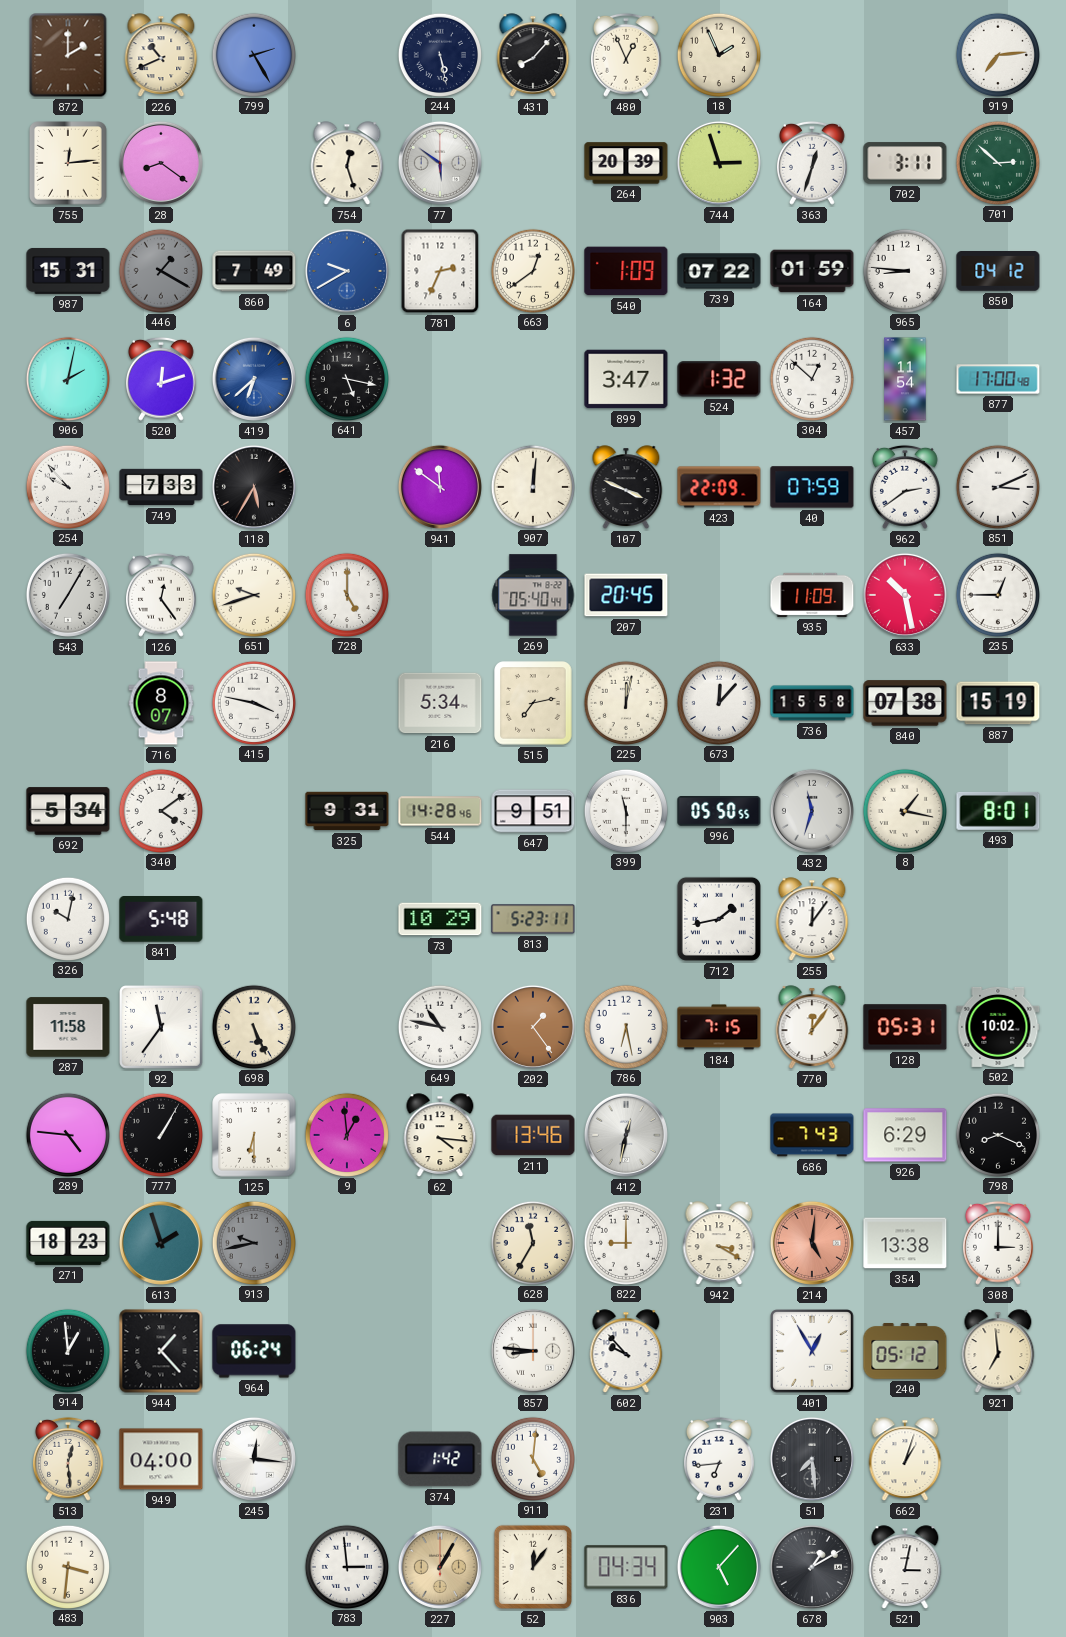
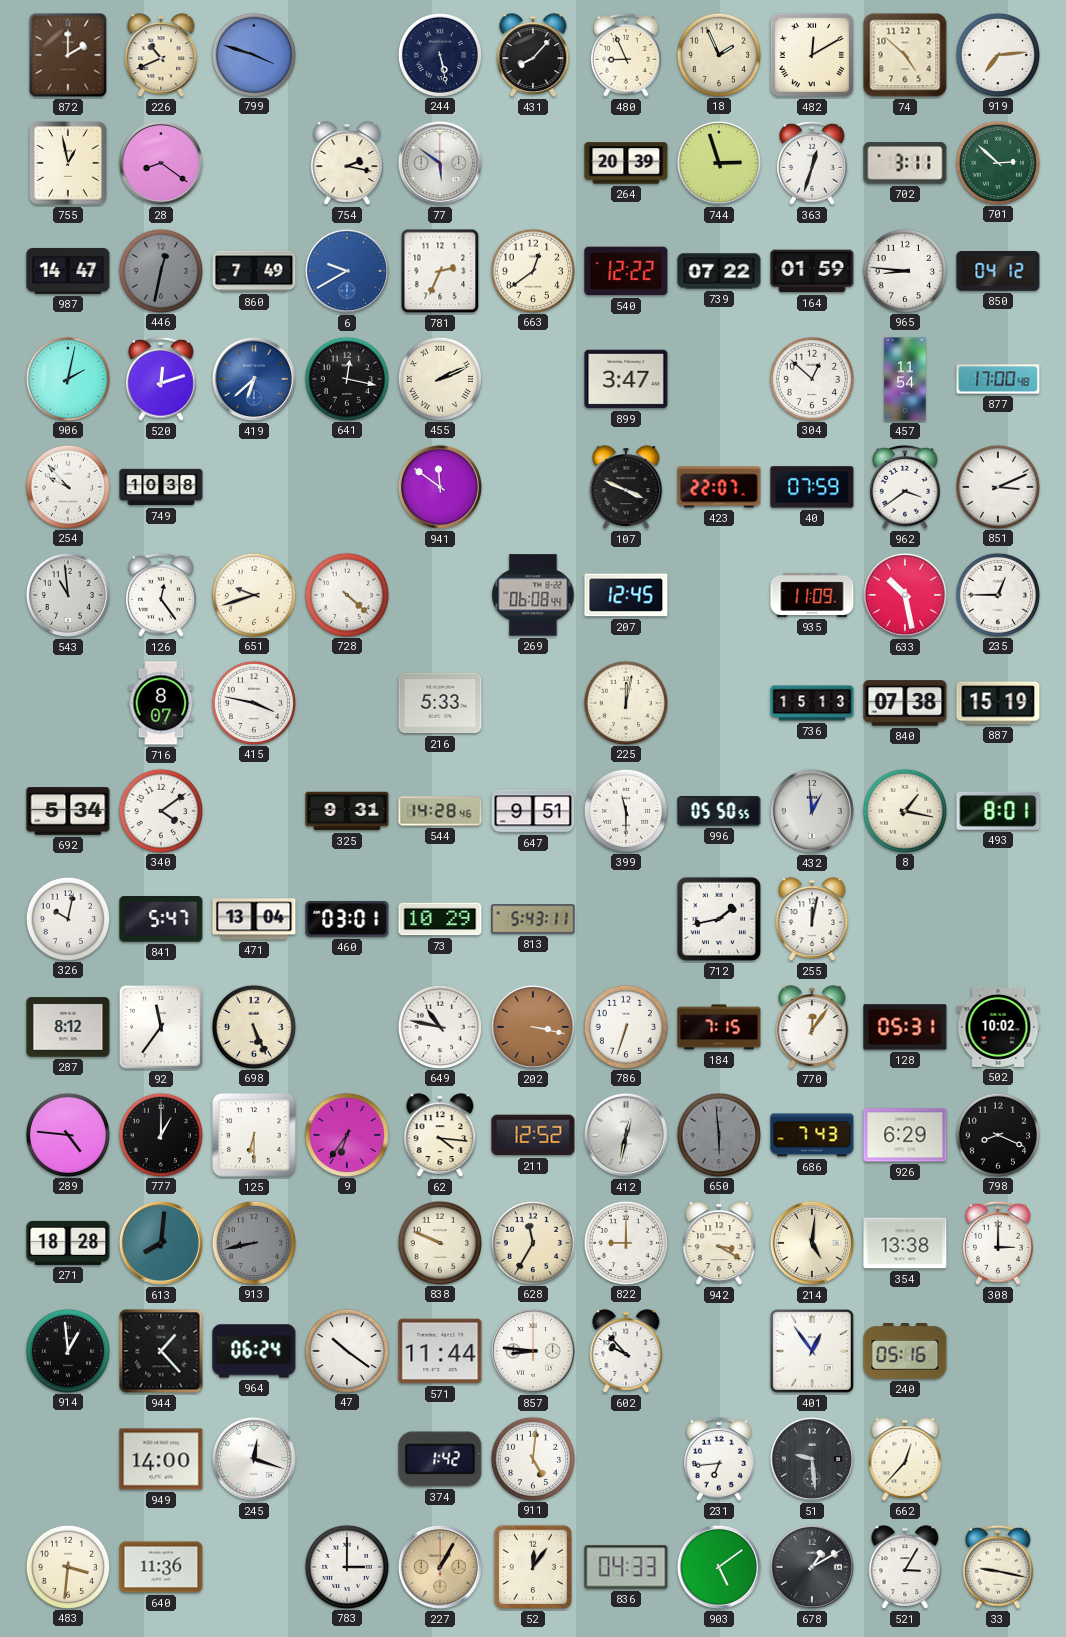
799: 2:25 -> 3:48
480: 12:56 -> 8:56
482: none -> 12:10
74: none -> 4:52
755: 12:14 -> 12:58
754: 12:27 -> 2:17
987: 15:31 -> 14:47
446: 1:20 -> 12:32
540: 1:09 -> 12:22
641: 5:17 -> 12:17
455: none -> 2:11
524: 1:32 -> none
749: 7:33 -> 10:38
118: 5:35 -> none
907: 12:01 -> none
423: 22:09 -> 22:07
962: 2:39 -> 3:39
543: 7:05 -> 10:59
728: 5:00 -> 4:22
269: 05:40 -> 06:08
207: 20:45 -> 12:45
216: 5:34 -> 5:33
515: 7:13 -> none
673: 12:07 -> none
736: 15:58 -> 15:13
432: 11:33 -> 12:59
841: 5:48 -> 5:47
471: none -> 13:04
460: none -> 03:01
813: 5:23 -> 5:43
255: 12:06 -> 12:02
287: 11:58 -> 8:12
202: 1:24 -> 3:17
786: 6:28 -> 6:33
777: 1:05 -> 1:00
9: 12:59 -> 6:36
211: 13:46 -> 12:52
650: none -> 5:59
271: 18:23 -> 18:28
613: 1:57 -> 8:01
913: 9:43 -> 8:43
838: none -> 9:49
214 dial: salmon -> cream
47: none -> 10:21
571: none -> 11:44
401: 12:55 -> 12:54
240: 05:12 -> 05:16
921: 6:59 -> none
513: 12:29 -> none
949: 04:00 -> 14:00
245: 12:16 -> 12:18
51: 7:29 -> 9:29
662: 1:03 -> 12:37
640: none -> 11:36
783: 2:59 -> 3:00
836: 04:34 -> 04:33
903: 5:07 -> 5:09
521: 3:02 -> 3:05
33: none -> 9:17
